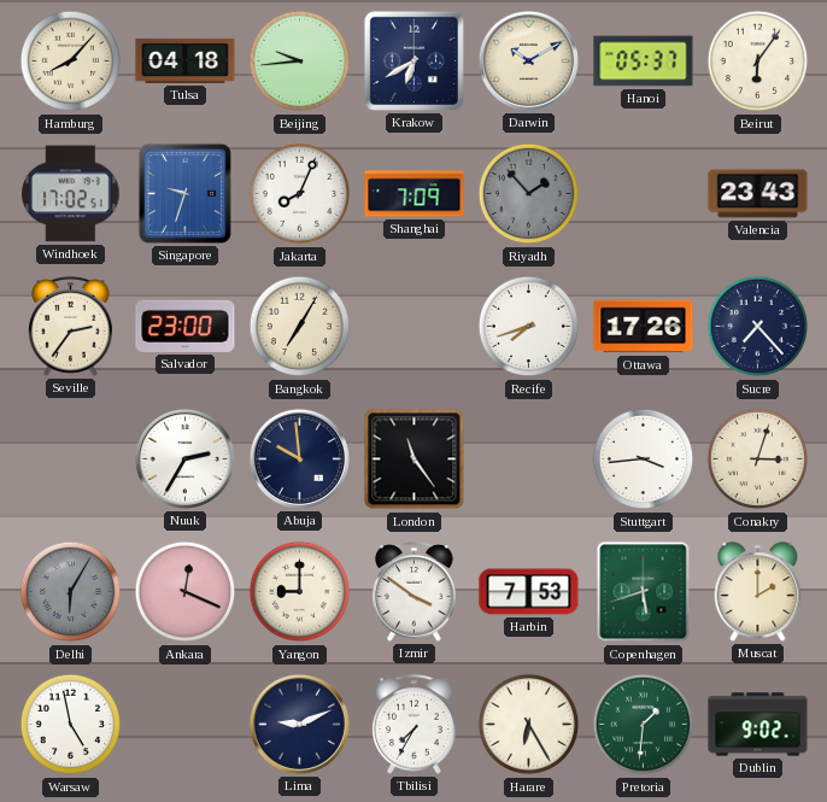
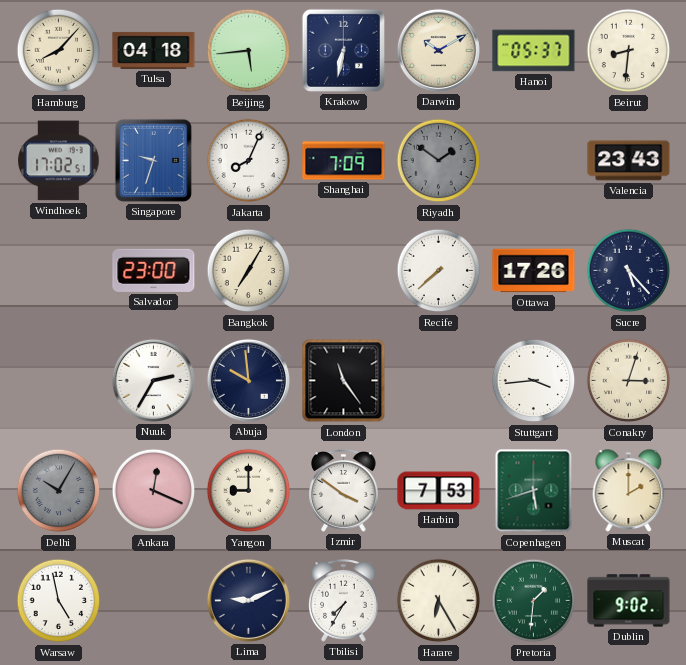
Beijing: 9:44 -> 5:44
Krakow: 6:40 -> 6:32
Beirut: 6:06 -> 8:31
Riyadh: 1:53 -> 1:51
Seville: 2:36 -> none
Recife: 7:42 -> 7:38
Sucre: 7:23 -> 5:23
Delhi: 6:05 -> 10:05
